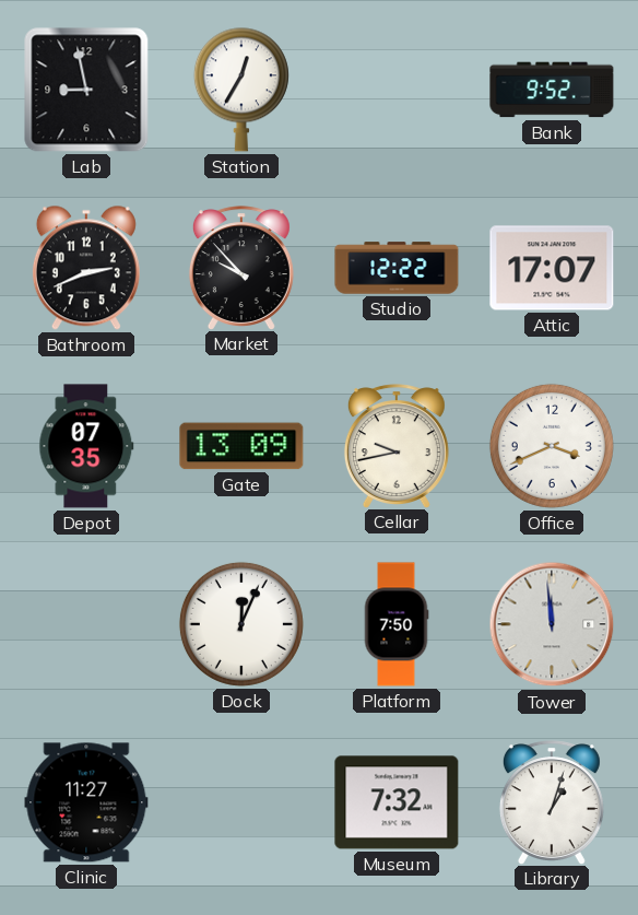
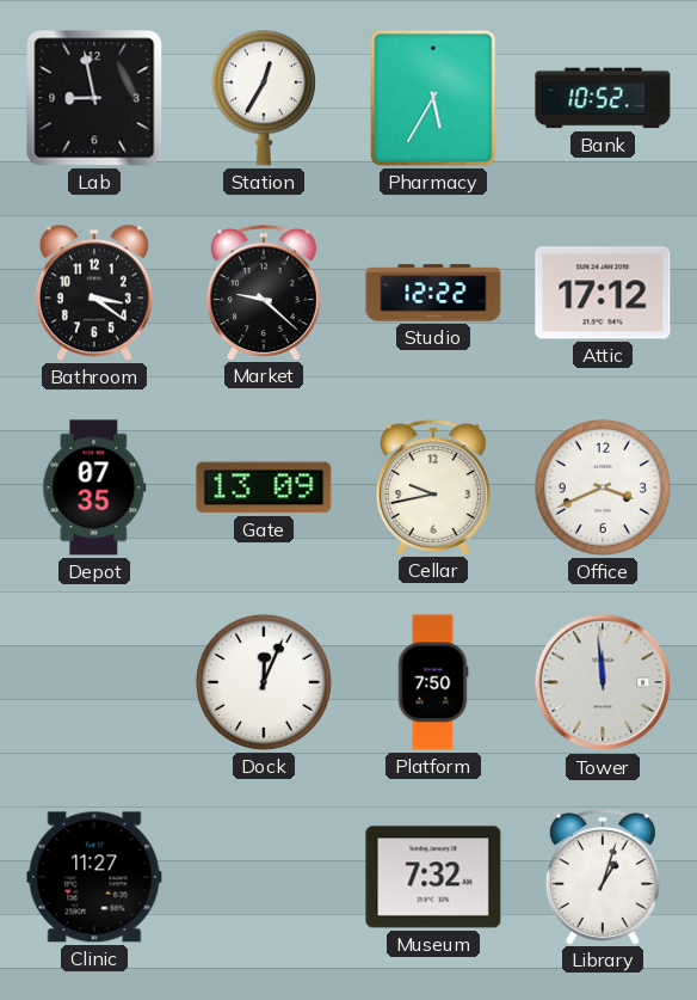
Pharmacy: none -> 5:35
Bank: 9:52 -> 10:52
Bathroom: 2:41 -> 3:21
Market: 9:53 -> 9:22
Attic: 17:07 -> 17:12
